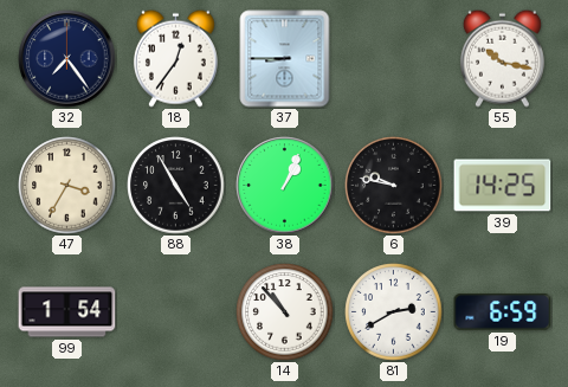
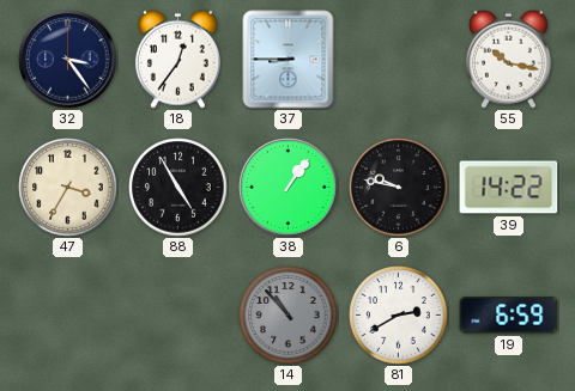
32: 7:24 -> 3:24
38: 1:04 -> 1:06
39: 14:25 -> 14:22
99: 1:54 -> none
14 dial: white -> grey
